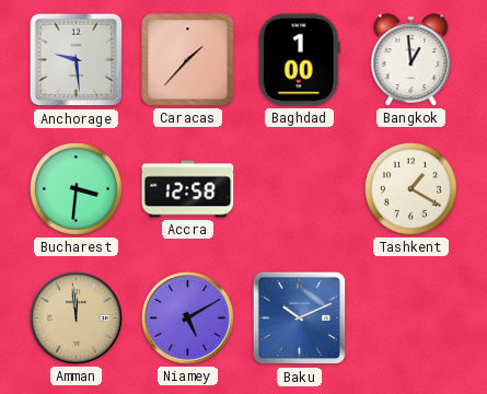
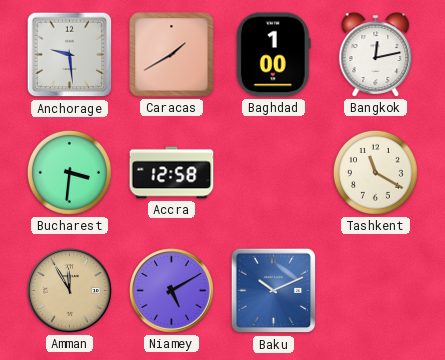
Caracas: 1:37 -> 1:40
Bangkok: 12:59 -> 12:13
Tashkent: 1:20 -> 11:20
Amman: 11:59 -> 11:55
